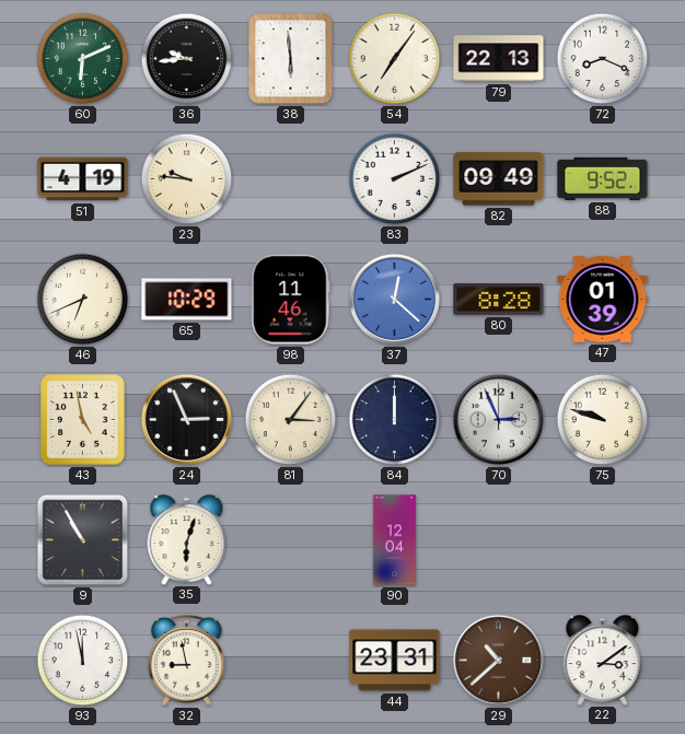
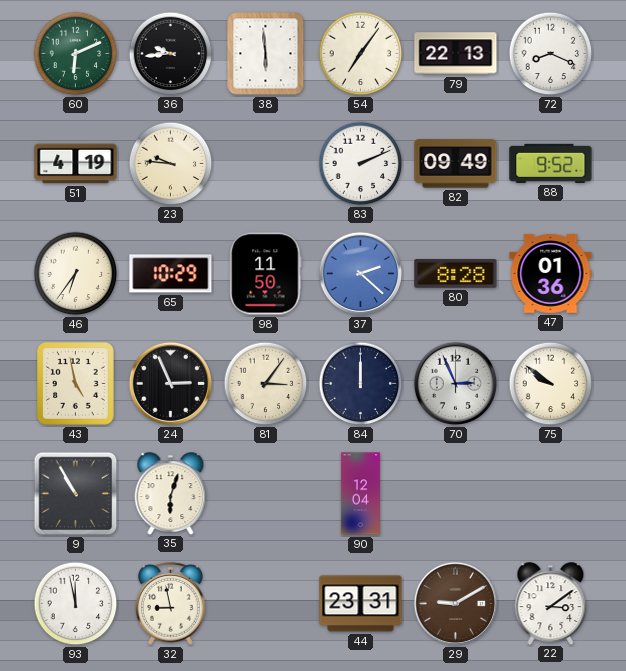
46: 6:41 -> 6:36
98: 11:46 -> 11:50
37: 12:22 -> 2:22
47: 01:39 -> 01:36
75: 9:48 -> 9:51
29: 10:38 -> 9:10
